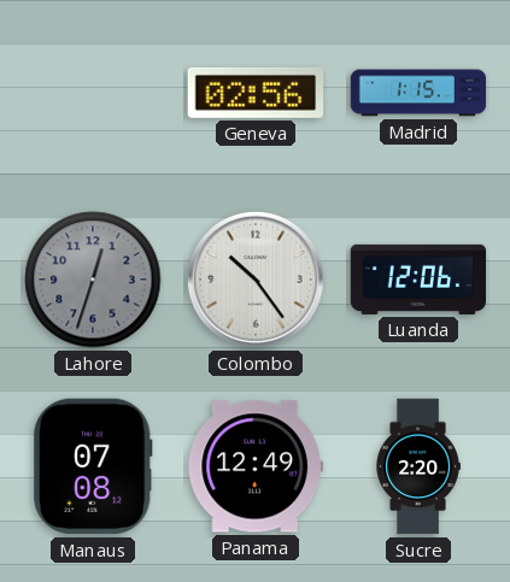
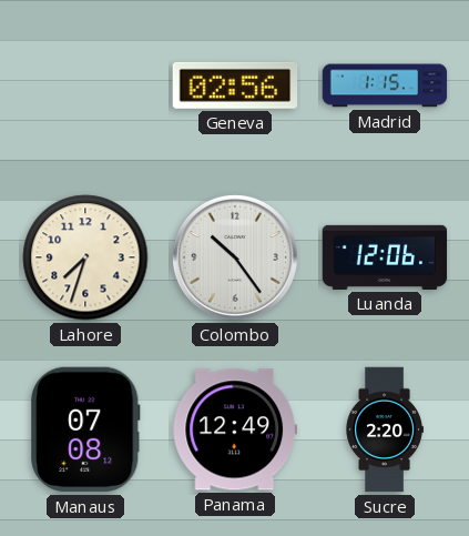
Lahore: 12:33 -> 7:33
Lahore dial: grey -> cream
